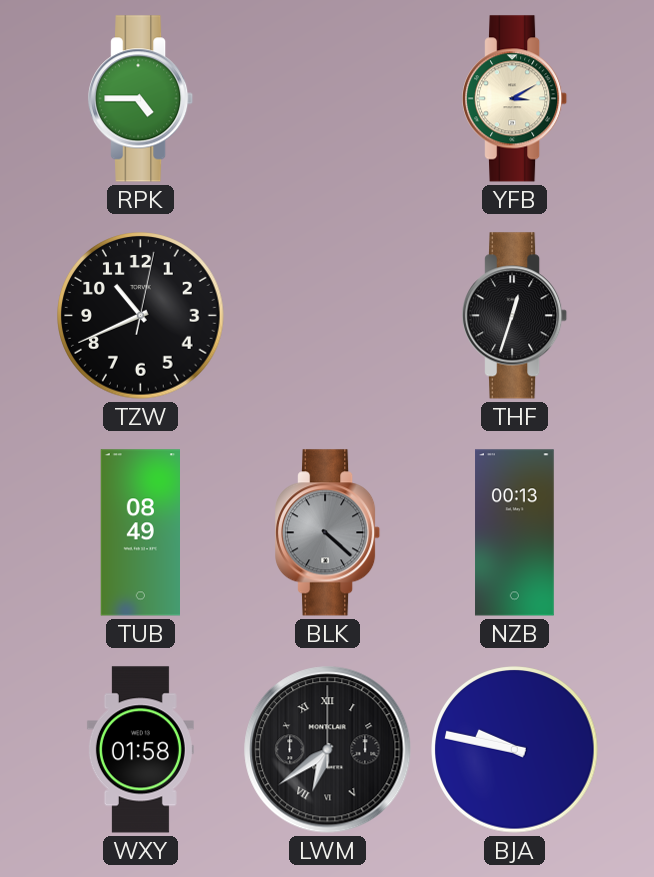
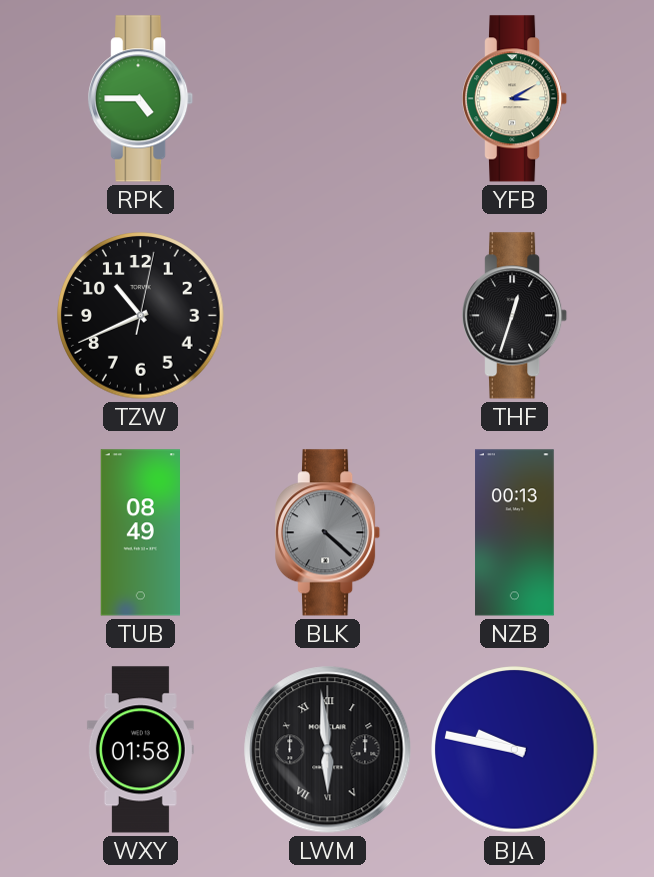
LWM: 6:39 -> 5:59
